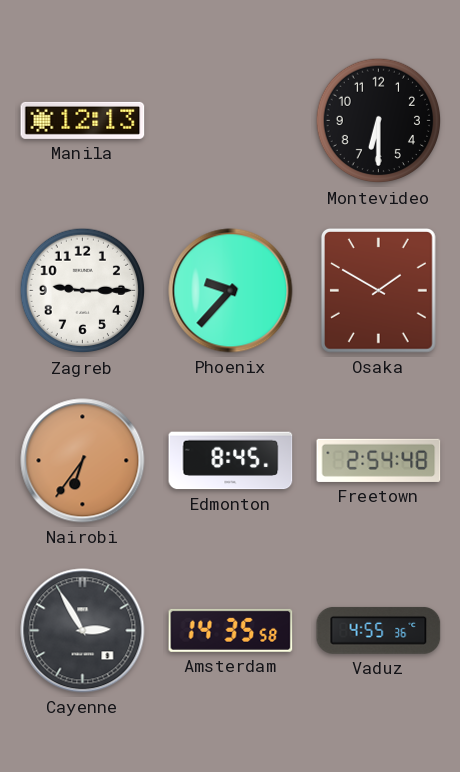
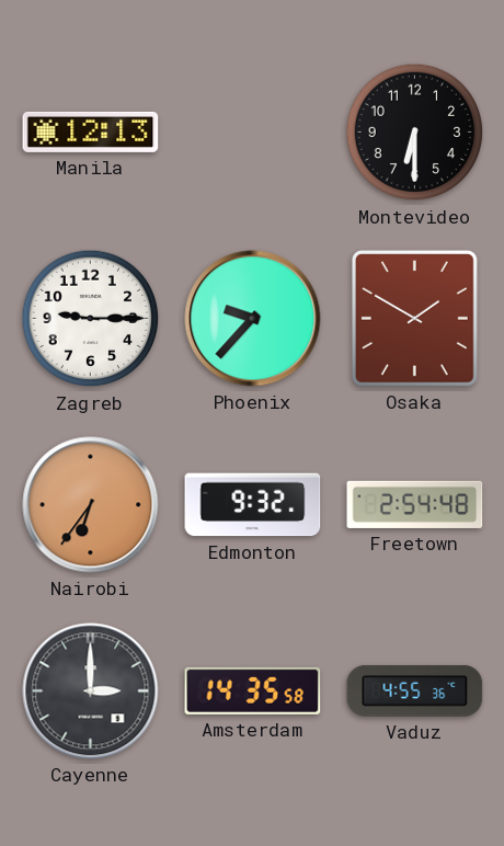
Edmonton: 8:45 -> 9:32
Cayenne: 2:55 -> 3:00
